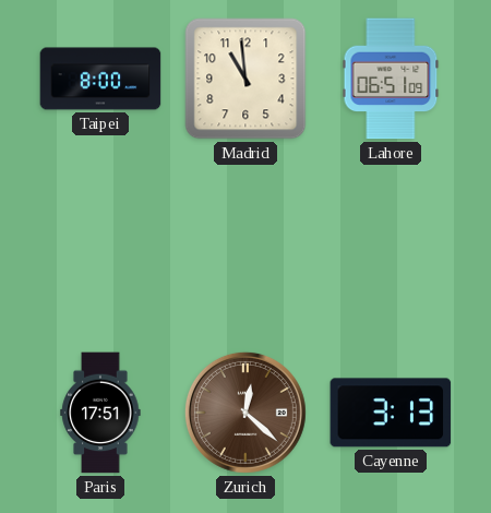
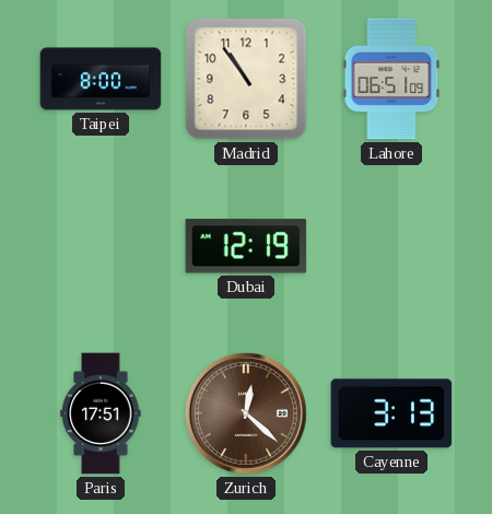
Madrid: 10:59 -> 10:54
Dubai: none -> 12:19
